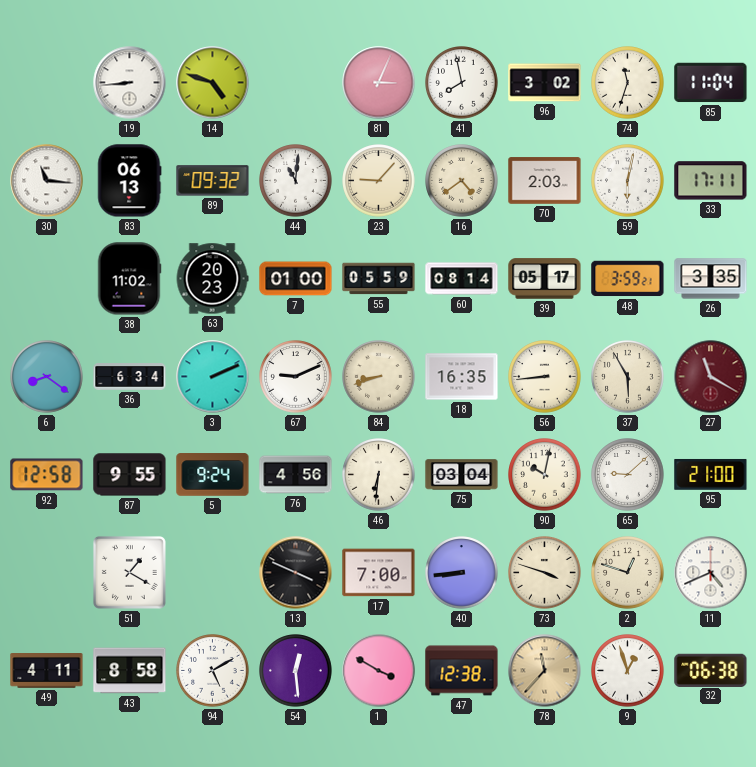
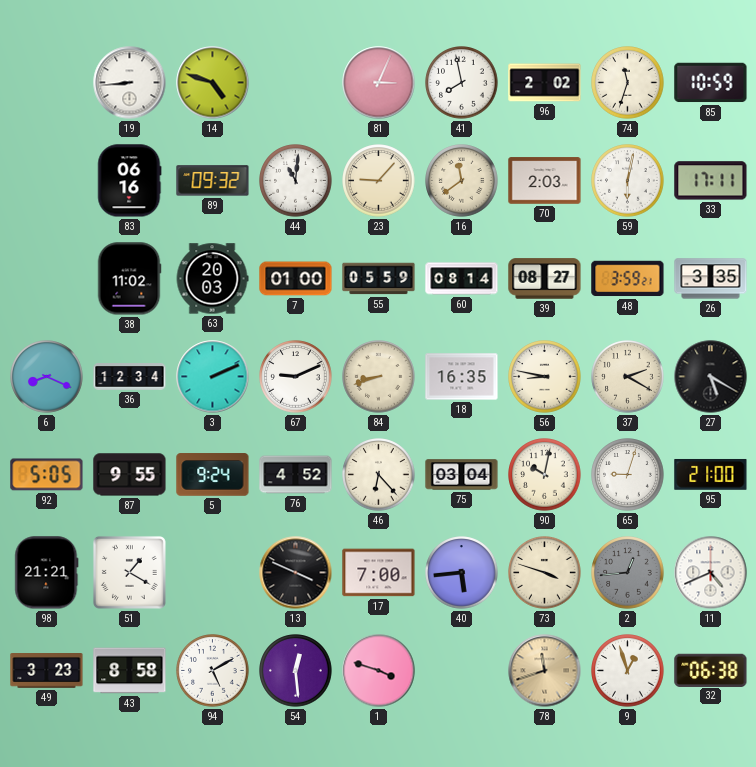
96: 3:02 -> 2:02
85: 11:04 -> 10:59
30: 11:16 -> none
83: 06:13 -> 06:16
16: 4:39 -> 11:39
63: 20:23 -> 20:03
39: 05:17 -> 08:27
6: 8:21 -> 8:19
36: 6:34 -> 12:34
56: 8:44 -> 8:47
37: 5:55 -> 2:20
27: 11:20 -> 5:20
27 dial: burgundy -> black
92: 12:58 -> 5:05
76: 4:56 -> 4:52
46: 6:31 -> 6:23
65: 9:08 -> 9:03
98: none -> 21:21
40: 8:44 -> 5:44
2: 12:48 -> 12:44
2 dial: cream -> grey
49: 4:11 -> 3:23
1: 3:50 -> 3:48
47: 12:38 -> none
78: 11:37 -> 11:42
